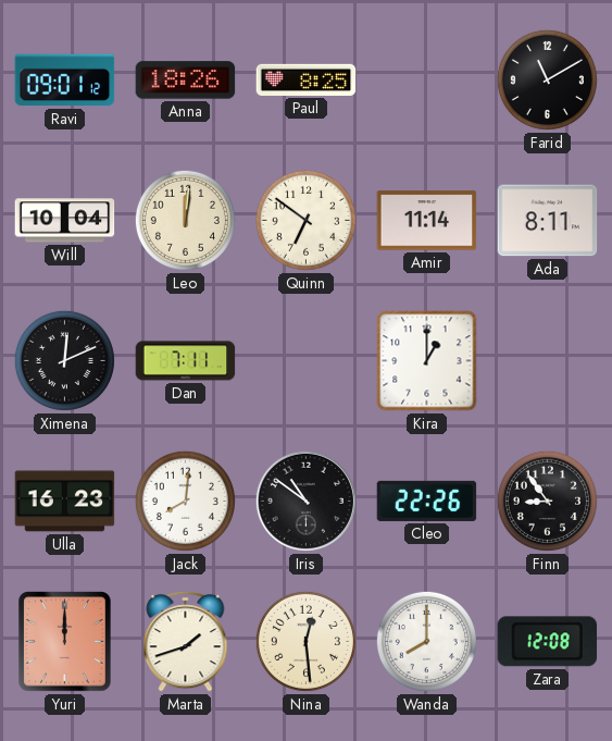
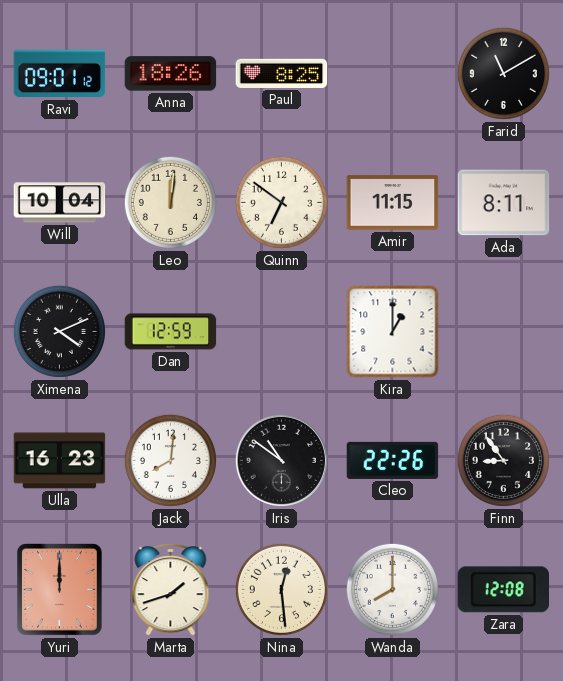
Amir: 11:14 -> 11:15
Ximena: 12:11 -> 4:11
Dan: 7:11 -> 12:59
